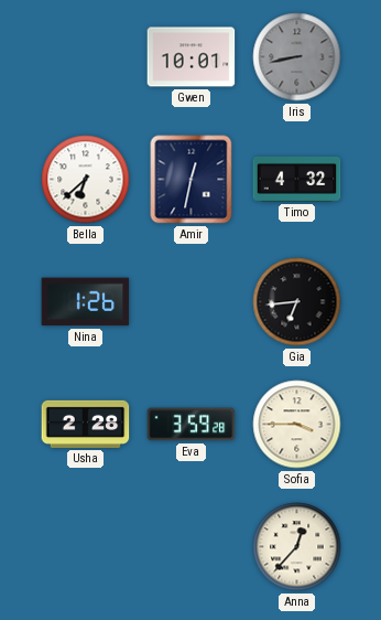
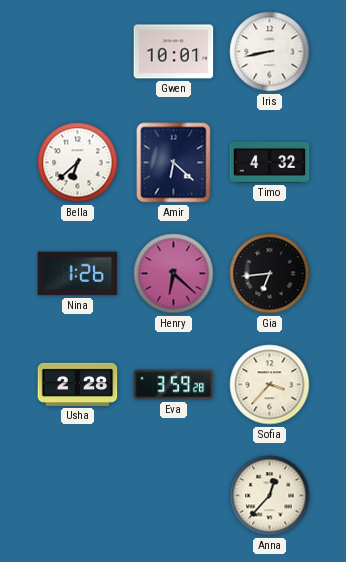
Iris dial: grey -> white
Amir: 12:32 -> 6:22
Henry: none -> 6:22
Sofia: 3:45 -> 3:37
